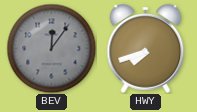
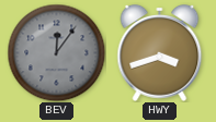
HWY: 7:42 -> 3:42
